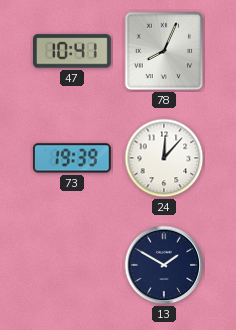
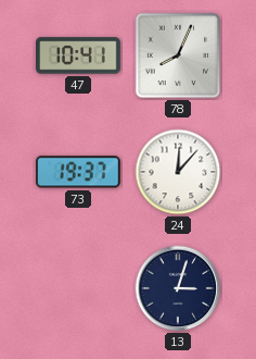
73: 19:39 -> 19:37
13: 1:50 -> 3:03
